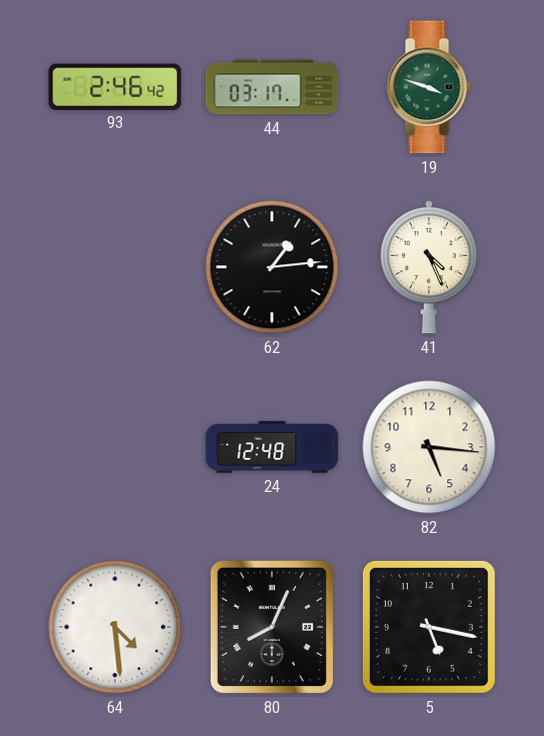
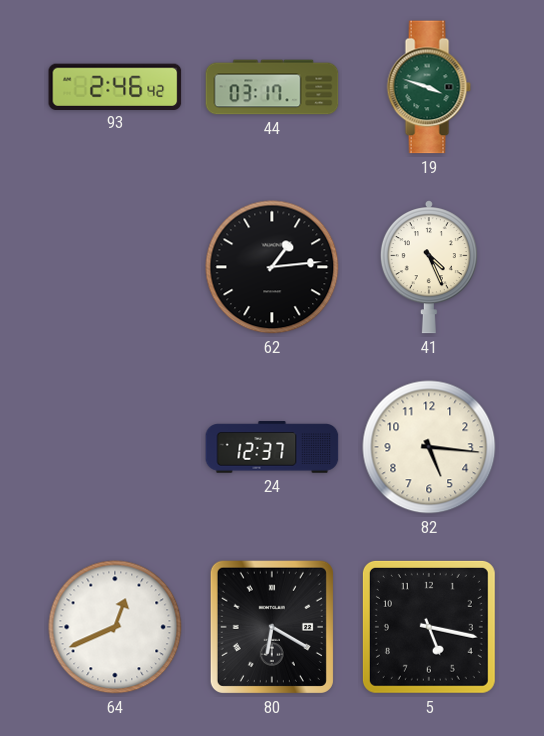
24: 12:48 -> 12:37
64: 4:29 -> 12:41
80: 8:04 -> 6:20
